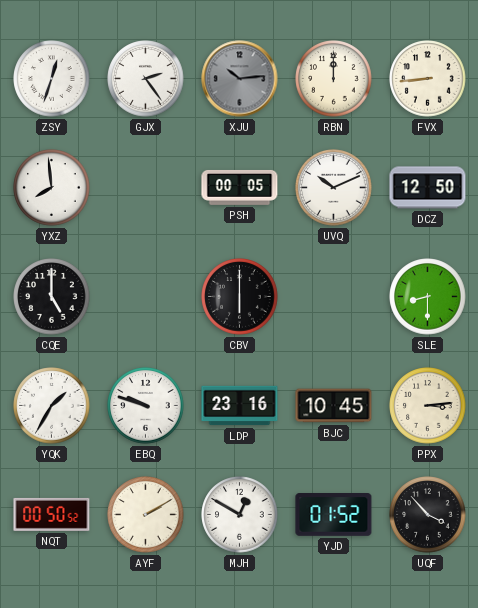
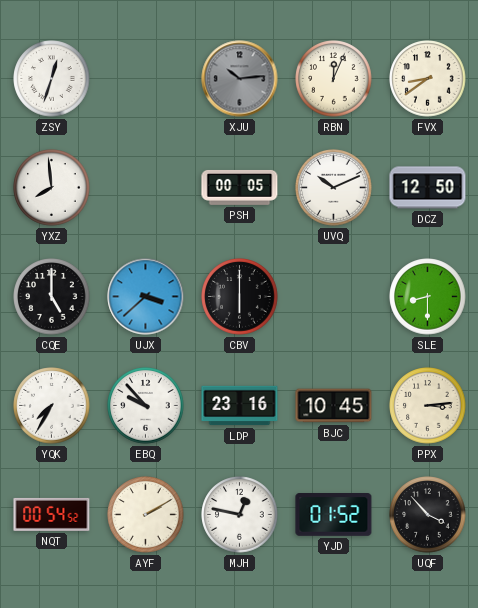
GJX: 2:24 -> none
RBN: 12:00 -> 12:04
FVX: 8:44 -> 8:39
UJX: none -> 3:38
YQK: 1:35 -> 7:35
EBQ: 9:48 -> 9:53
NQT: 00:50 -> 00:54
MJH: 12:50 -> 12:47
